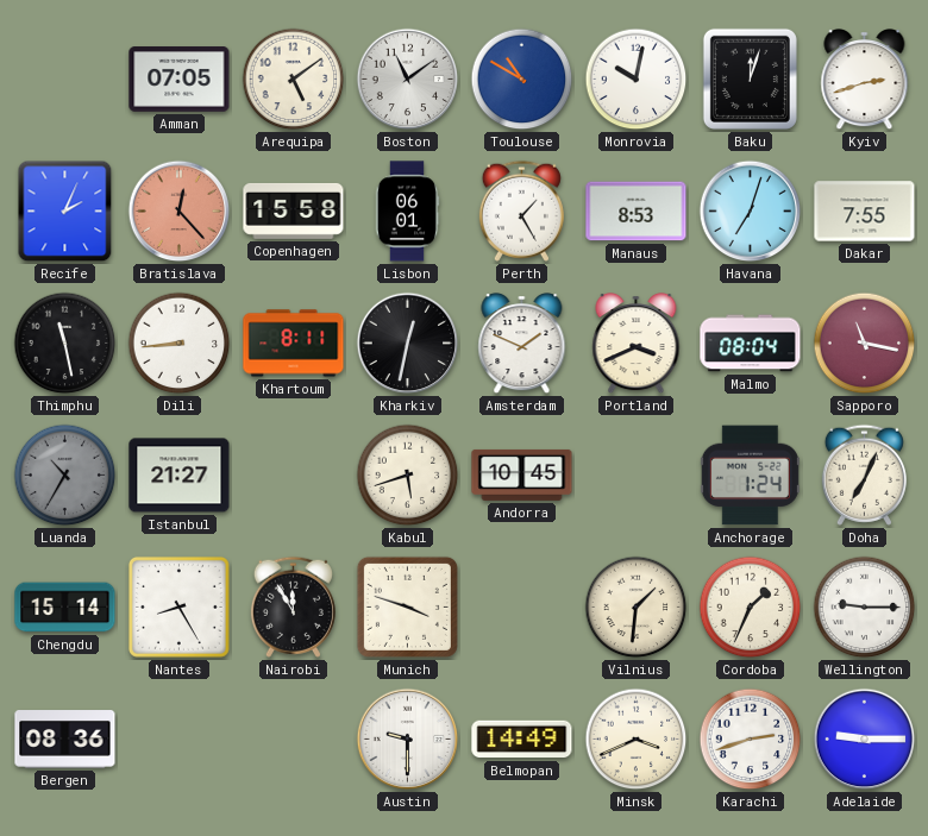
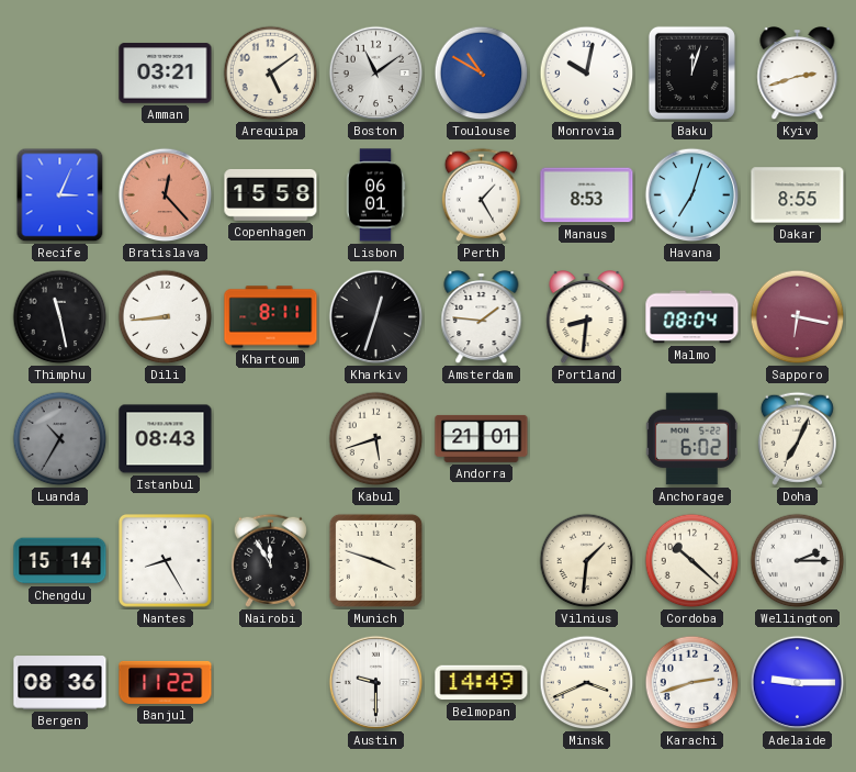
Amman: 07:05 -> 03:21
Recife: 2:04 -> 3:04
Dakar: 7:55 -> 8:55
Kharkiv: 12:32 -> 12:33
Amsterdam: 1:49 -> 1:46
Portland: 3:41 -> 8:31
Sapporo: 11:17 -> 6:17
Istanbul: 21:27 -> 08:43
Andorra: 10:45 -> 21:01
Anchorage: 1:24 -> 6:02
Cordoba: 1:34 -> 10:22
Wellington: 9:15 -> 2:15
Banjul: none -> 11:22
